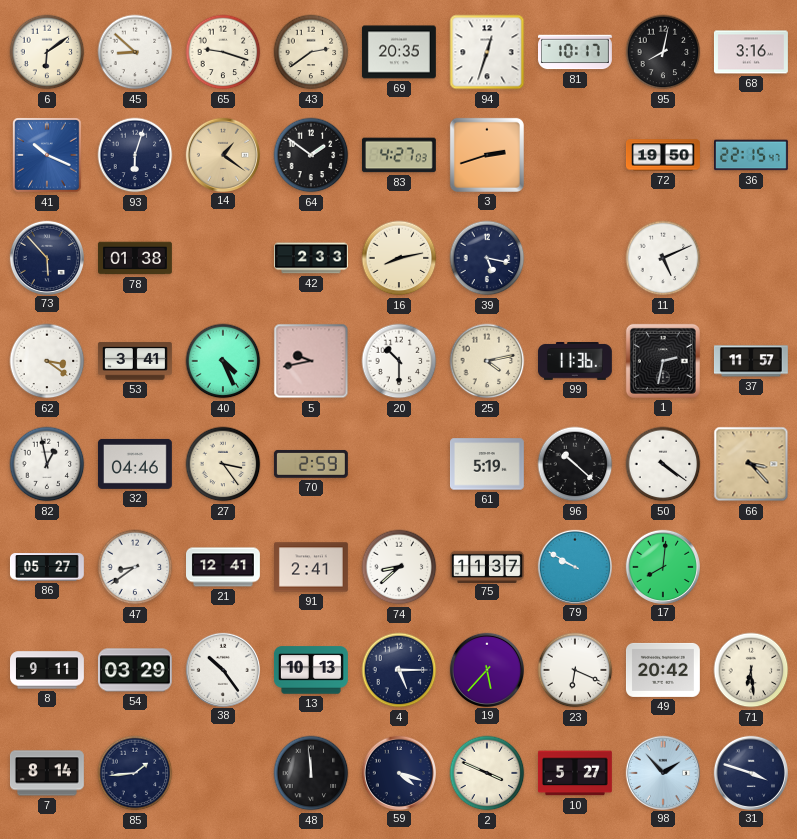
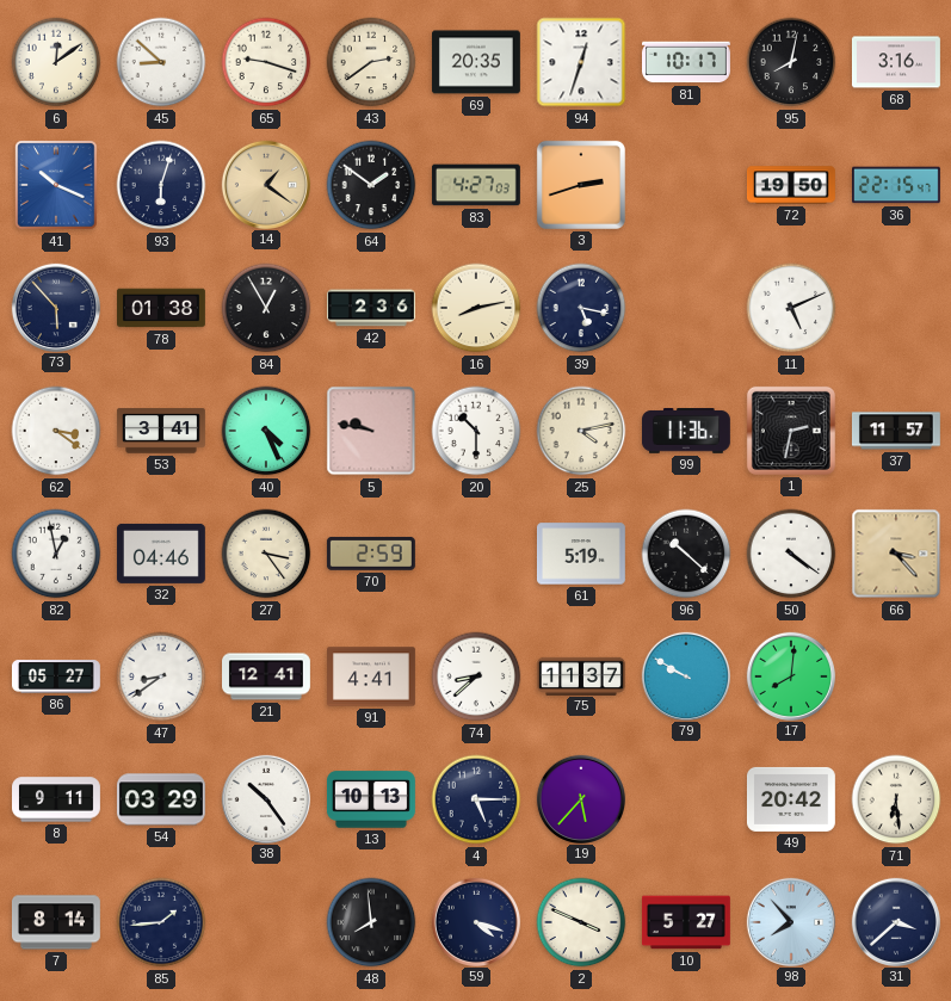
6: 6:09 -> 12:09
84: none -> 12:55
42: 2:33 -> 2:36
5: 9:43 -> 9:47
91: 2:41 -> 4:41
23: 6:19 -> none
48: 11:59 -> 7:59
98: 1:53 -> 7:53
31: 3:48 -> 3:38
